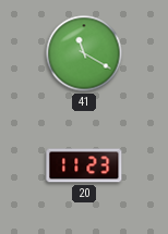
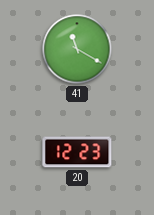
20: 11:23 -> 12:23
